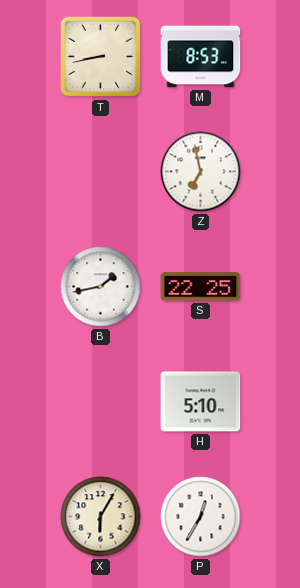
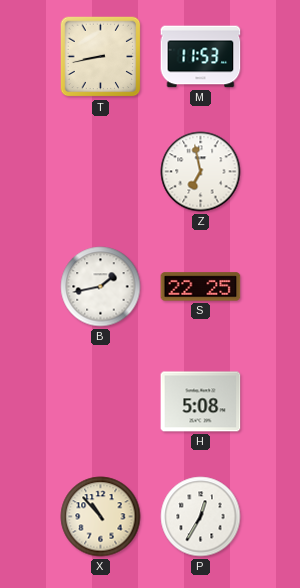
M: 8:53 -> 11:53
H: 5:10 -> 5:08
X: 6:05 -> 10:53
